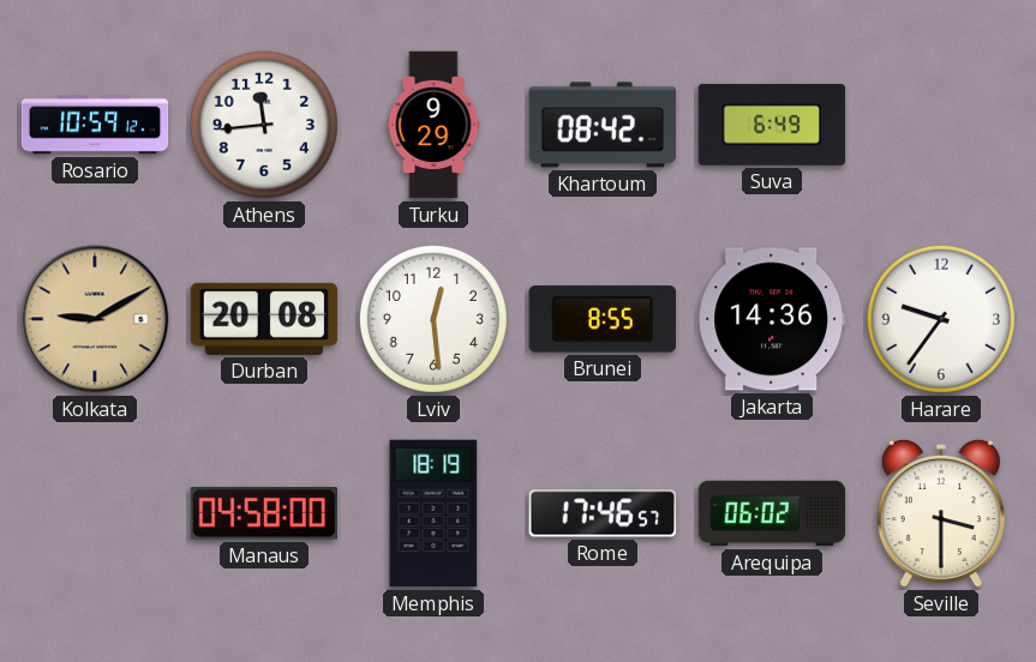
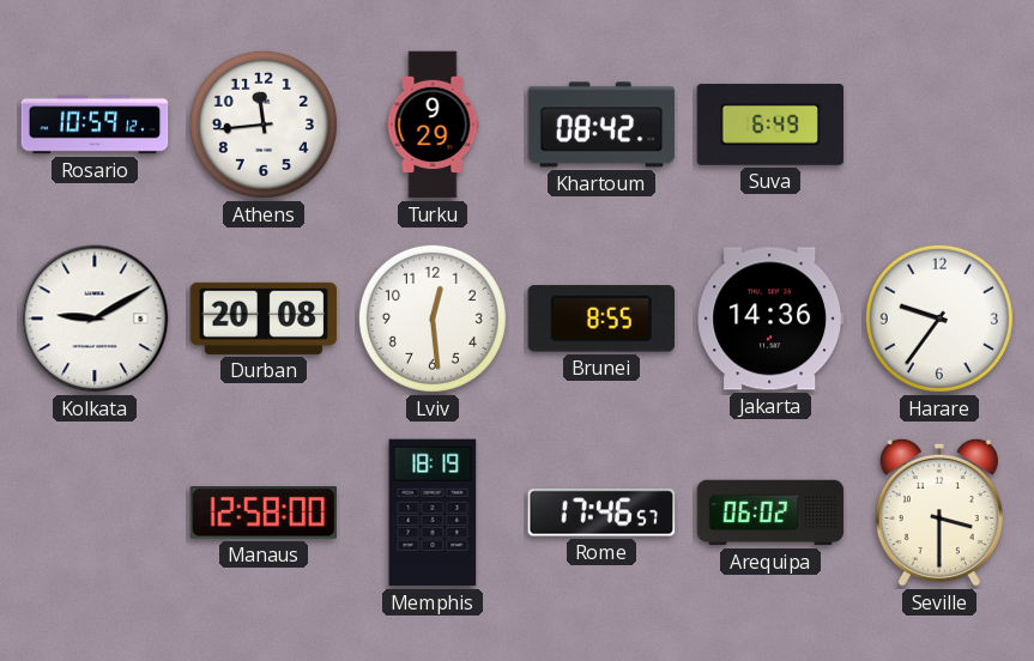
Kolkata dial: champagne -> white
Manaus: 04:58 -> 12:58
